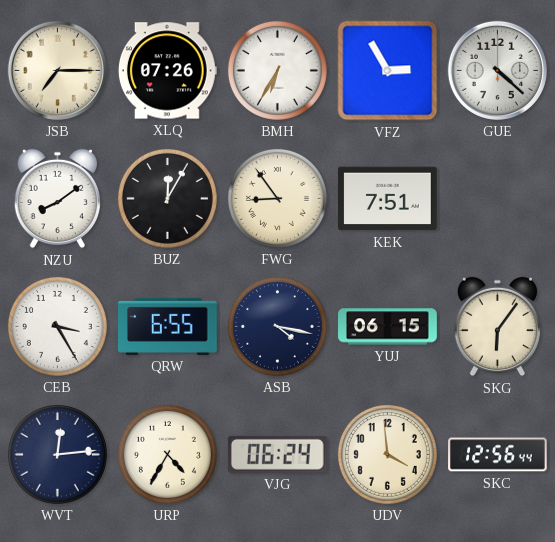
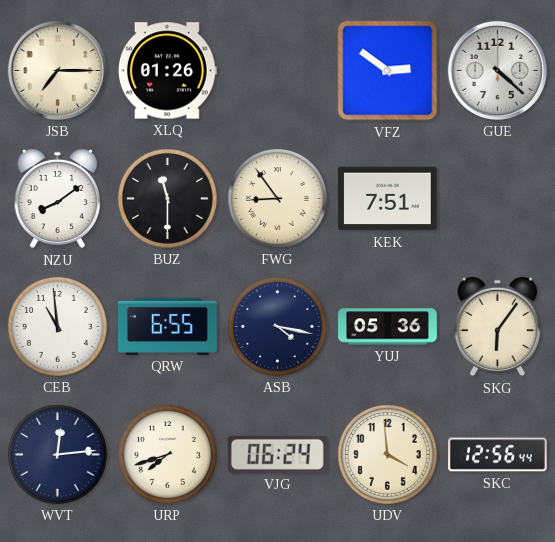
XLQ: 07:26 -> 01:26
BMH: 6:35 -> none
VFZ: 2:55 -> 2:51
BUZ: 12:05 -> 11:30
CEB: 3:25 -> 10:59
YUJ: 06:15 -> 05:36
URP: 4:35 -> 7:42
